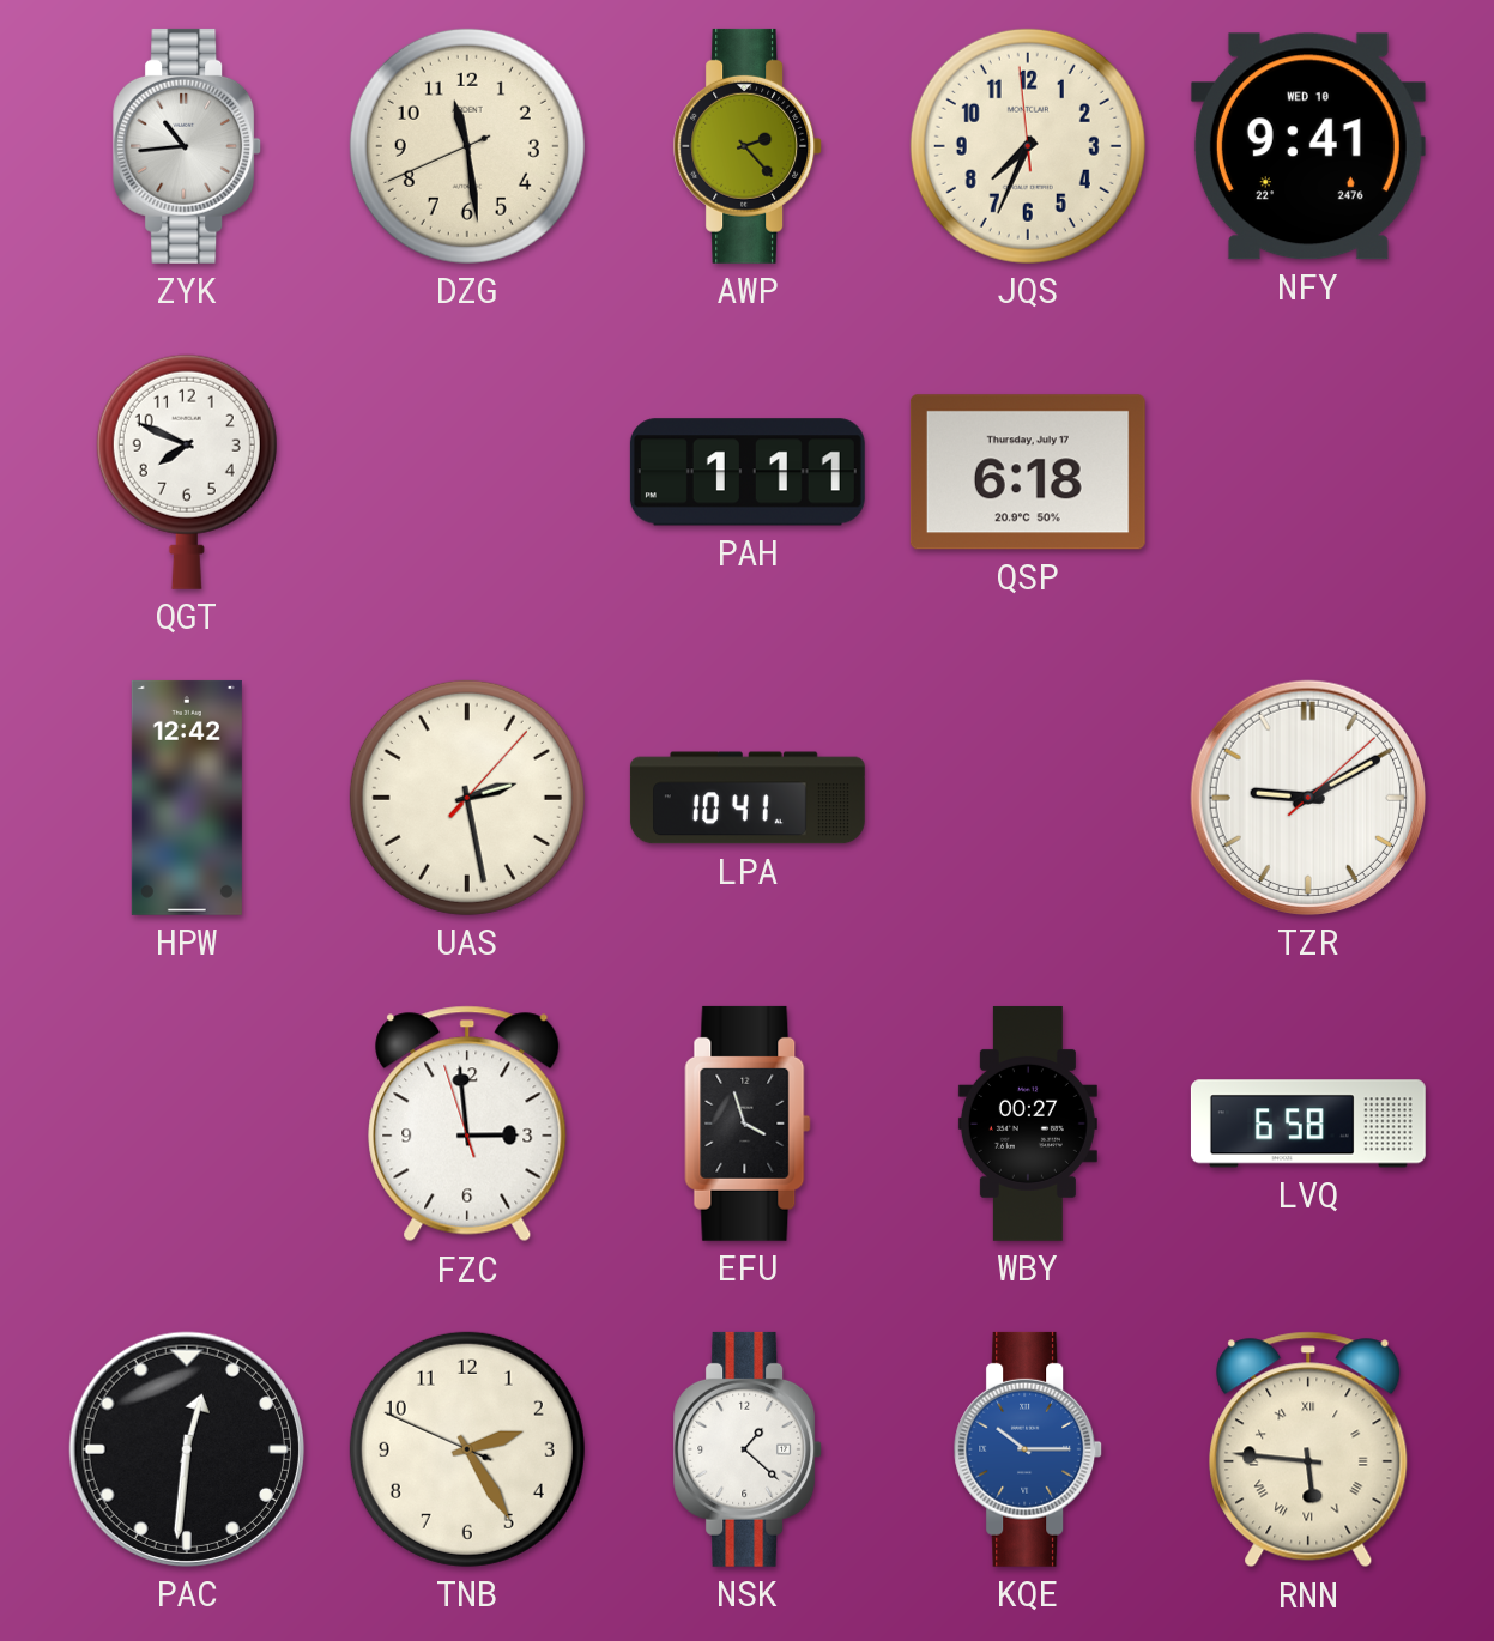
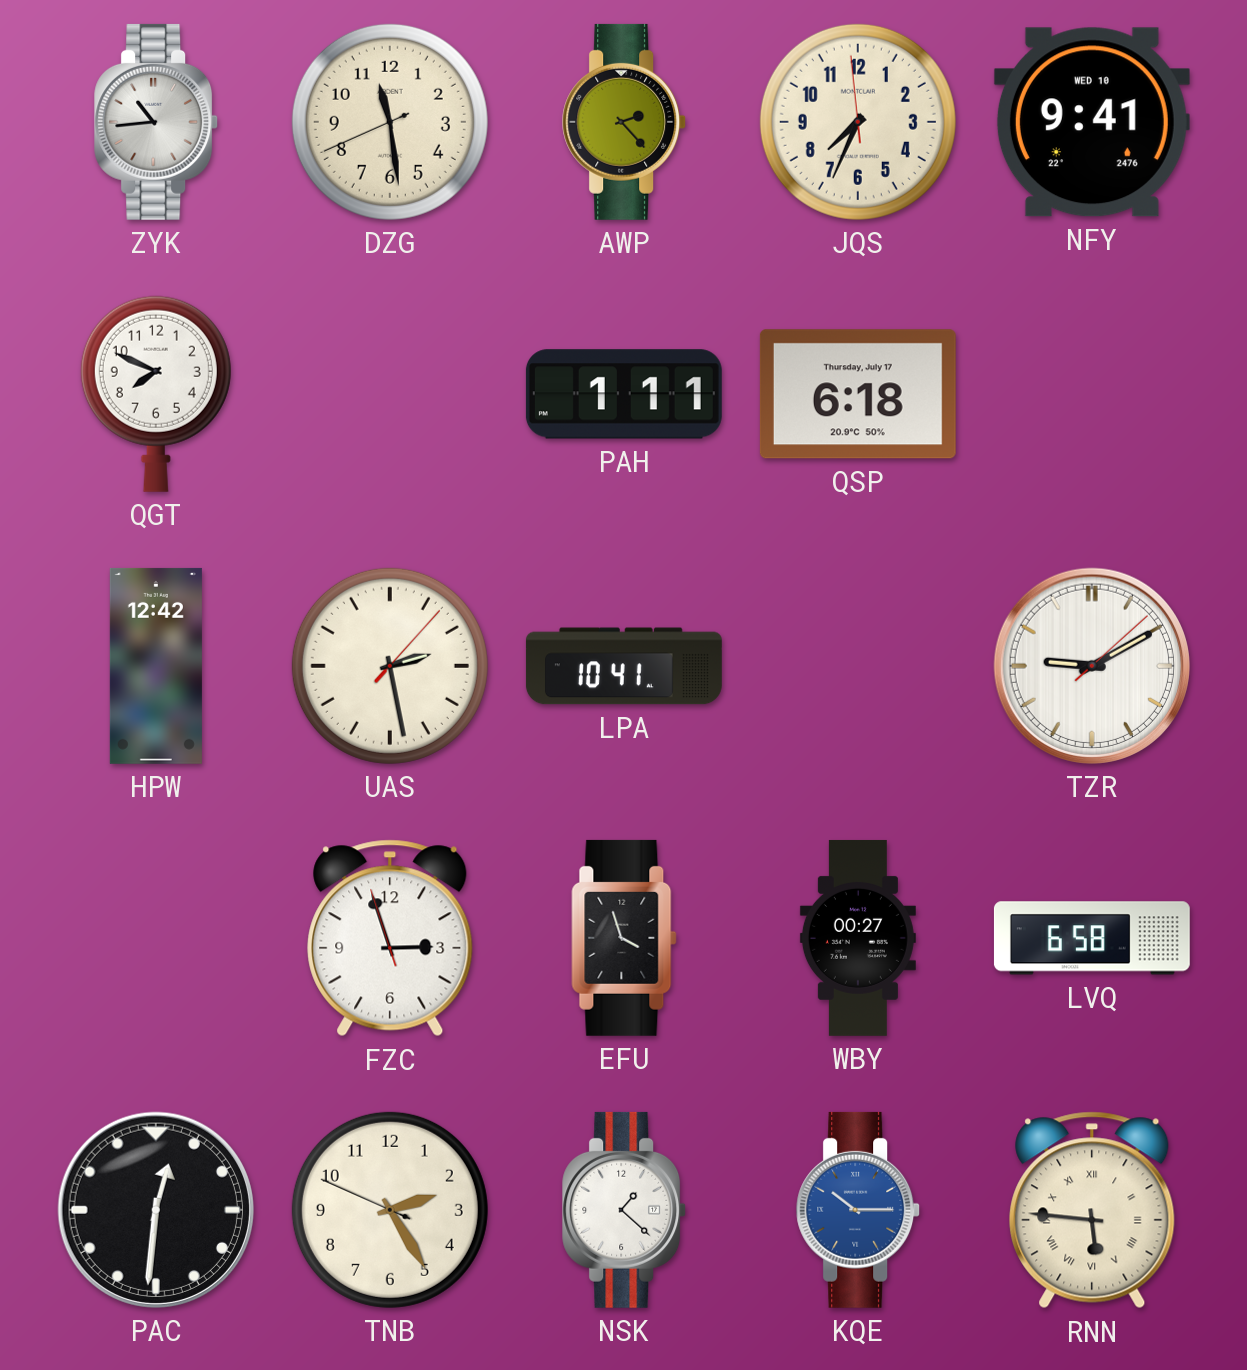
FZC: 2:58 -> 2:56
